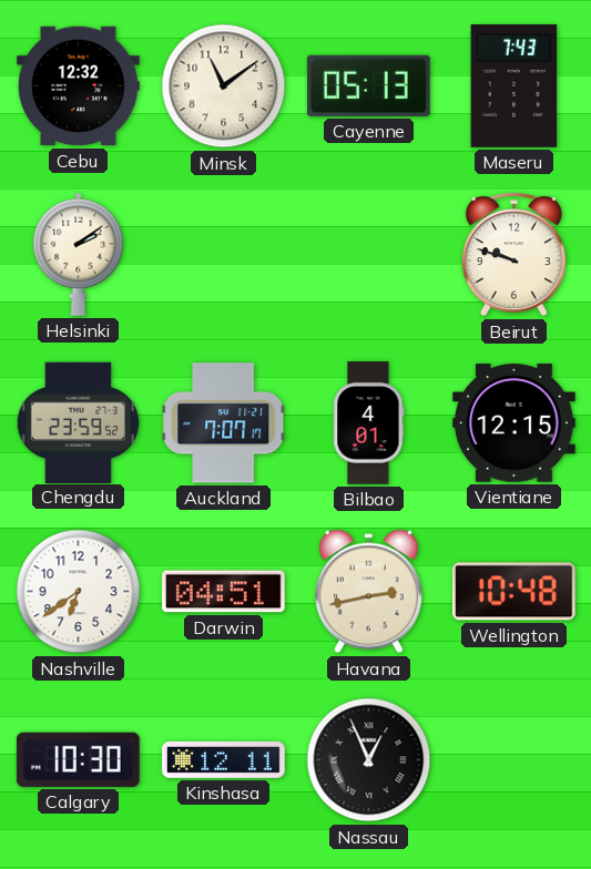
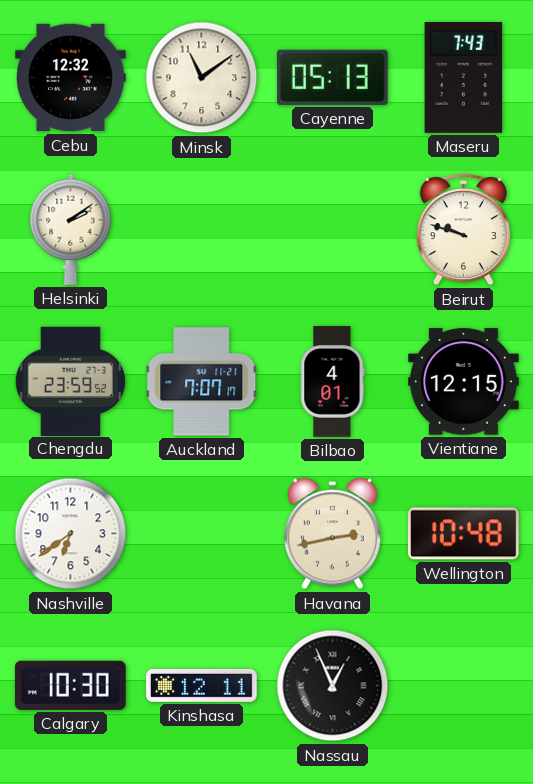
Darwin: 04:51 -> none
